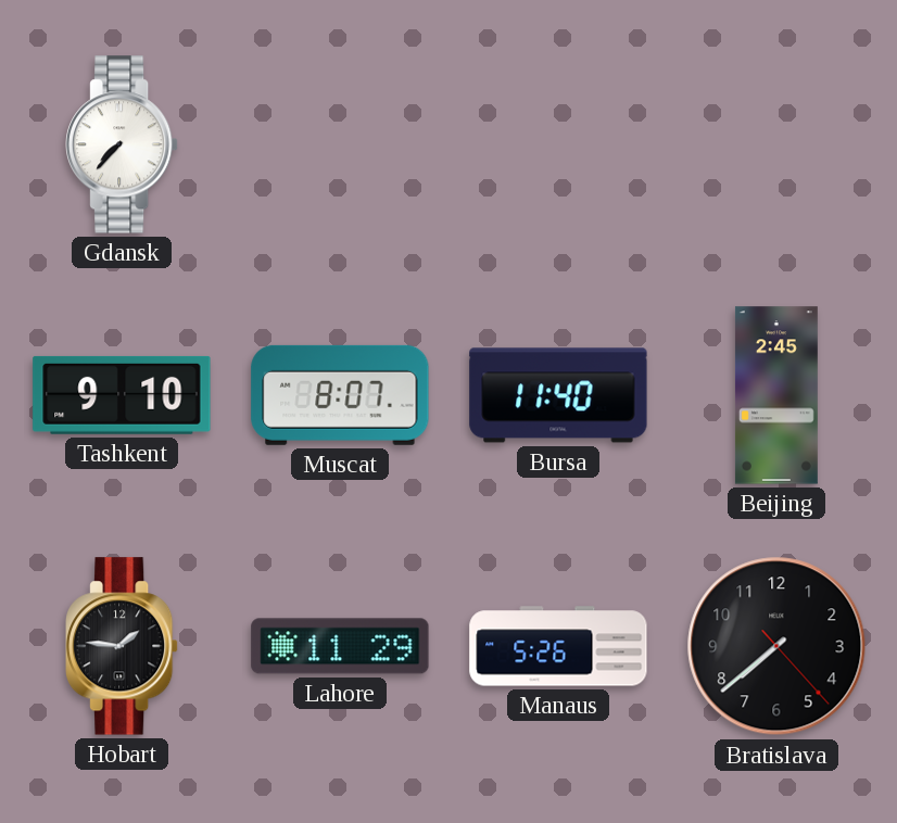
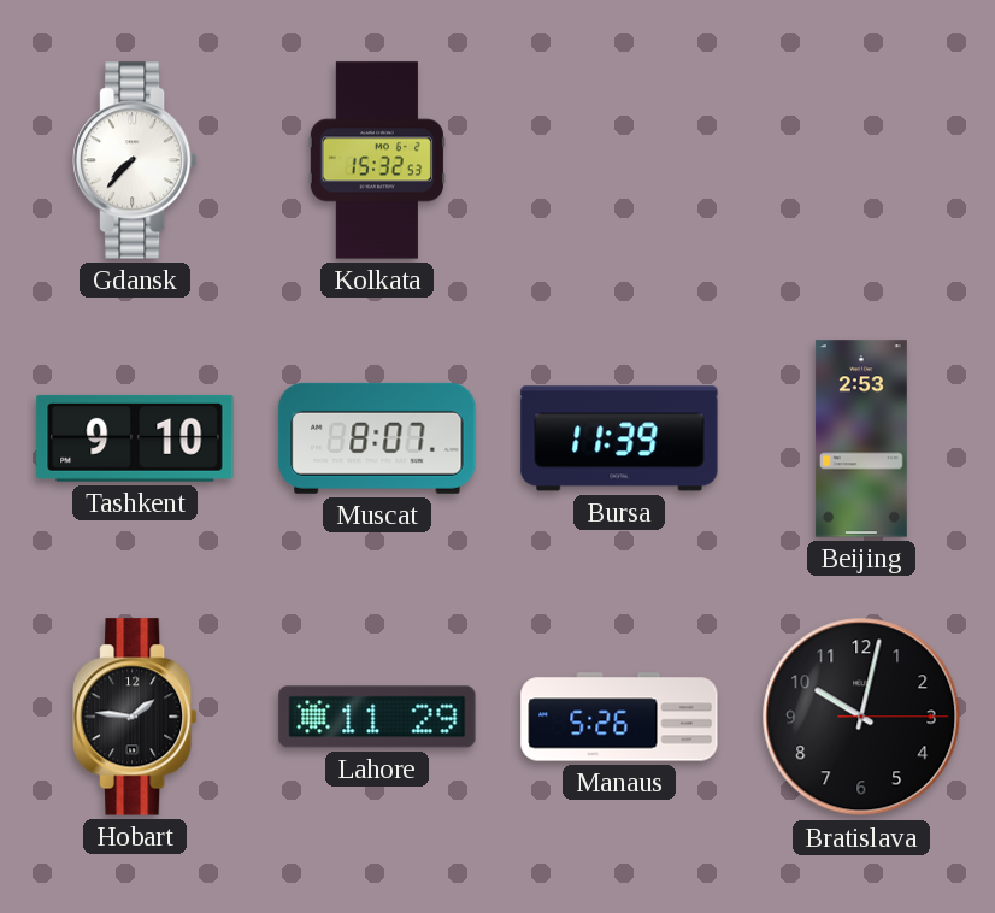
Kolkata: none -> 15:32
Bursa: 11:40 -> 11:39
Beijing: 2:45 -> 2:53
Bratislava: 7:38 -> 10:02
